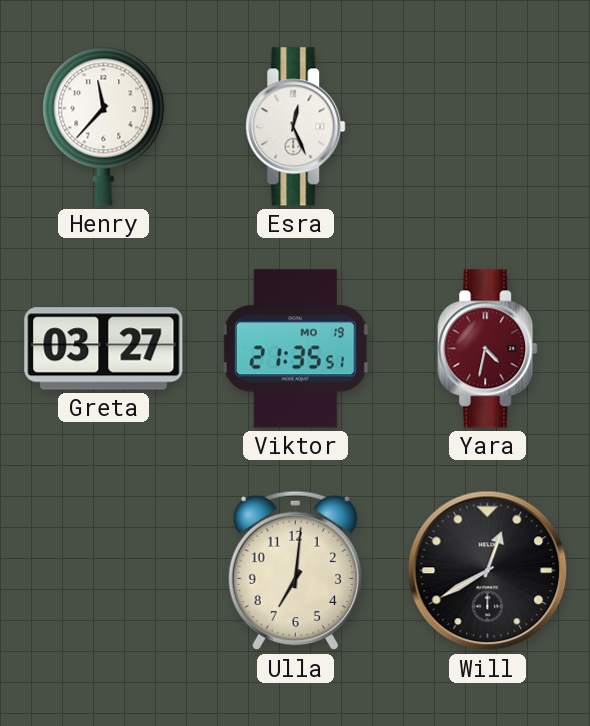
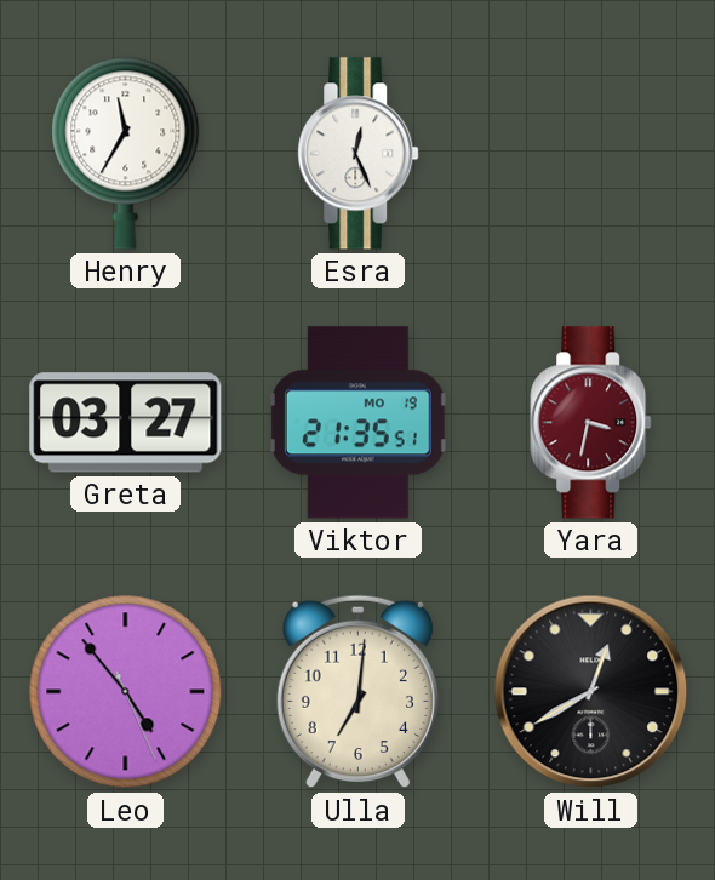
Henry: 11:37 -> 11:35
Yara: 4:32 -> 3:32
Leo: none -> 4:53
